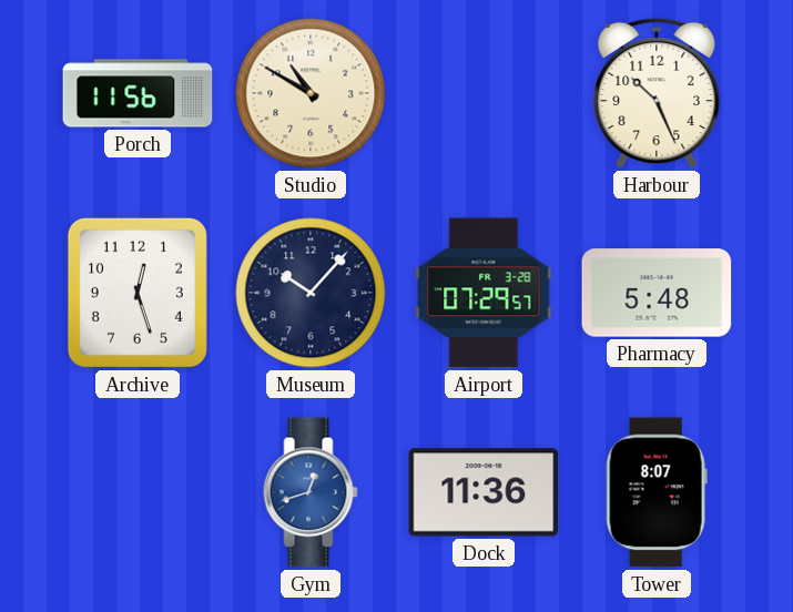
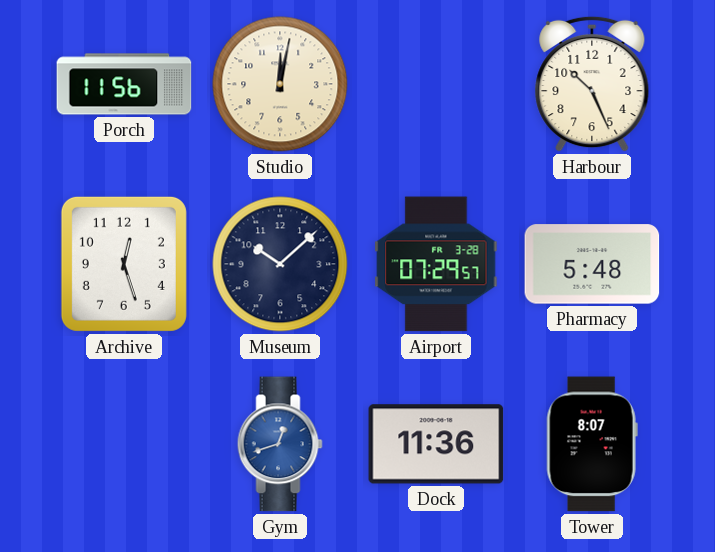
Studio: 10:50 -> 12:02
Museum: 10:07 -> 10:08
